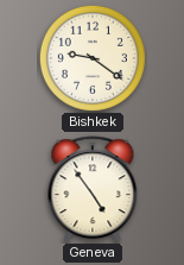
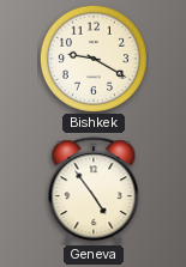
Bishkek: 9:21 -> 9:20
